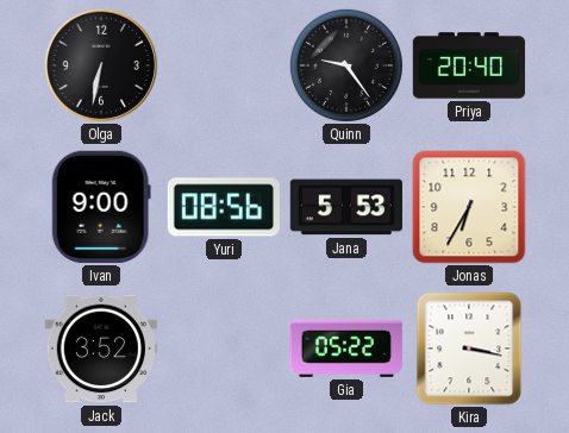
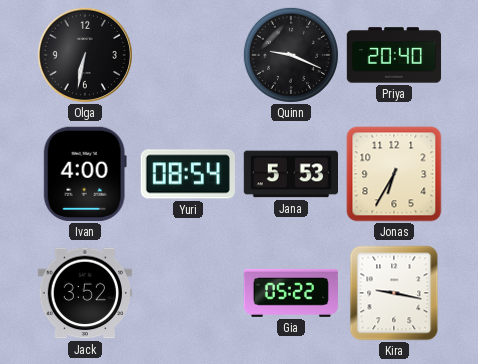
Quinn: 9:24 -> 9:19
Ivan: 9:00 -> 4:00
Yuri: 08:56 -> 08:54
Kira: 3:17 -> 9:17
